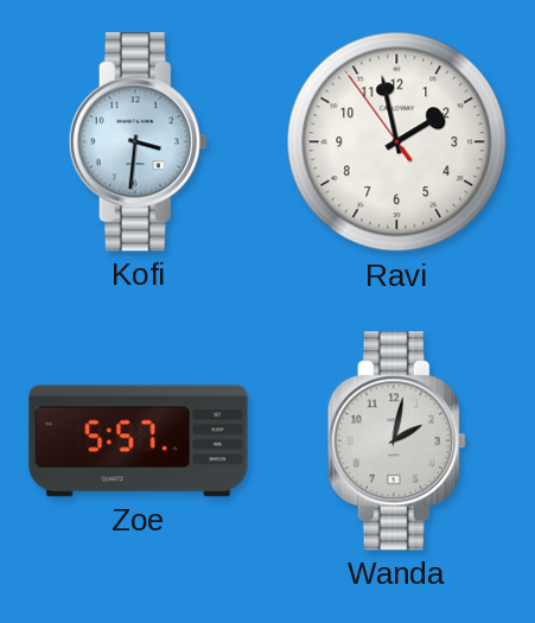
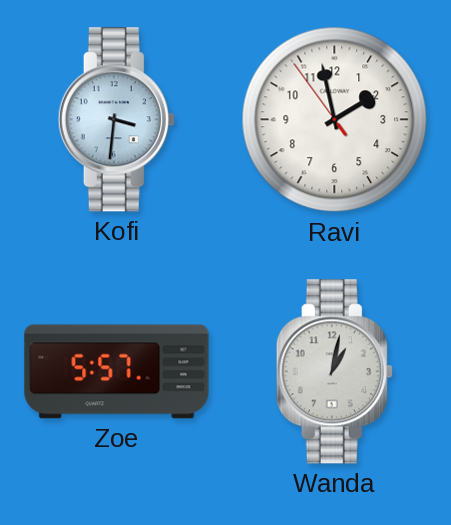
Wanda: 2:02 -> 1:02
